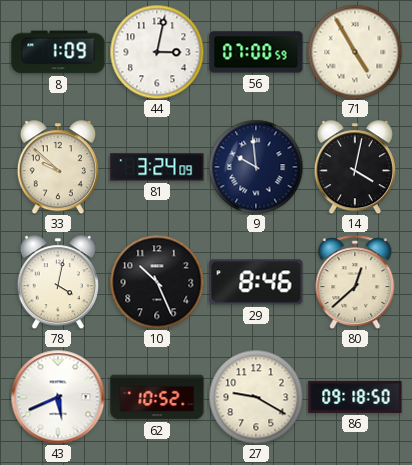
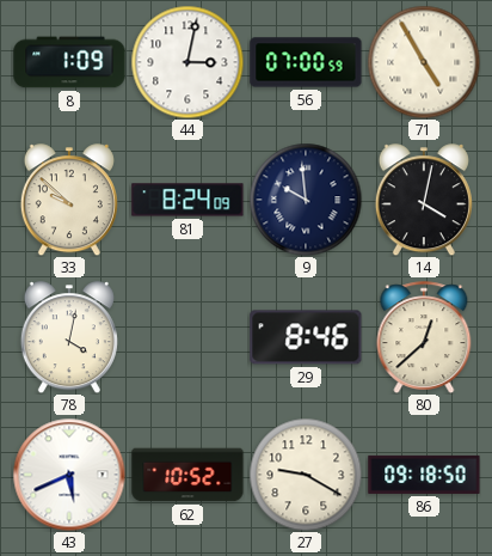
81: 3:24 -> 8:24
10: 10:26 -> none
